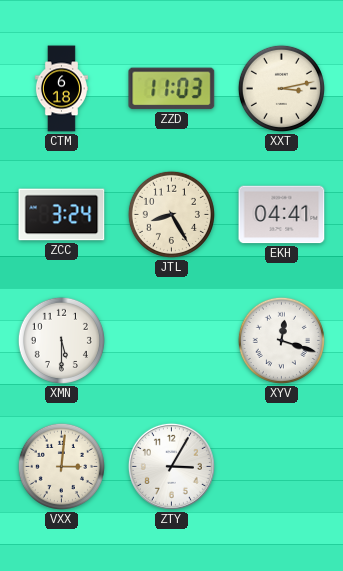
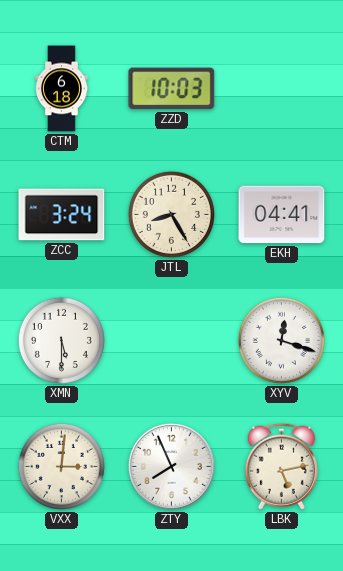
ZZD: 11:03 -> 10:03
XXT: 3:13 -> none
ZTY: 3:05 -> 7:56
LBK: none -> 5:13
